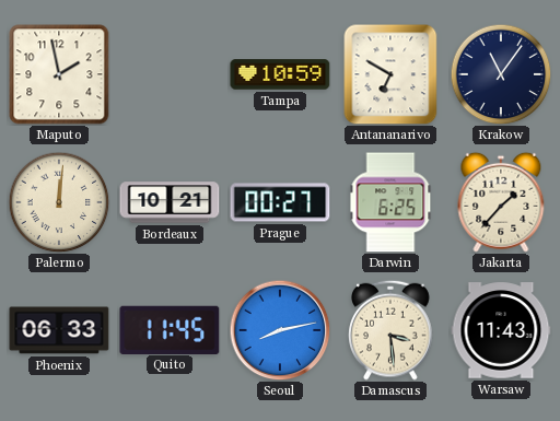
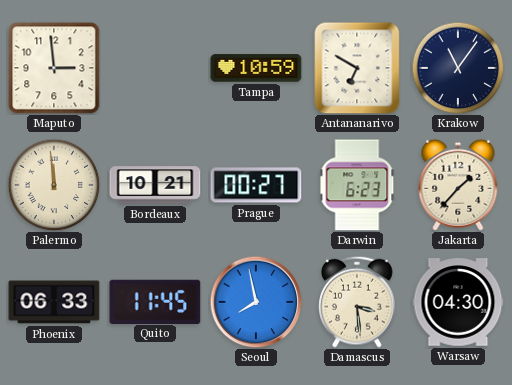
Maputo: 1:58 -> 2:59
Palermo: 12:01 -> 11:59
Darwin: 6:25 -> 6:23
Seoul: 8:13 -> 7:58
Warsaw: 11:43 -> 04:30
